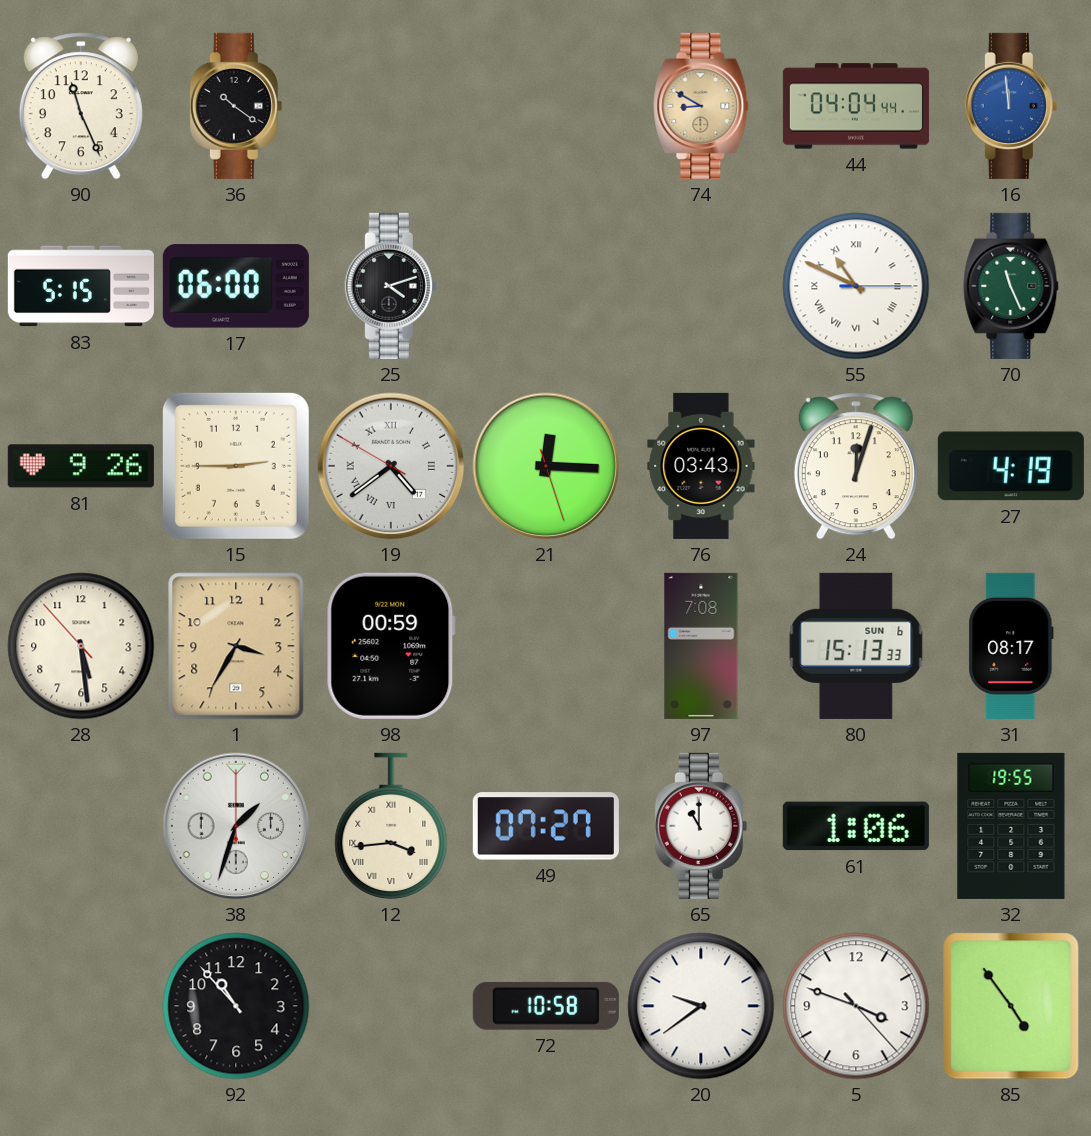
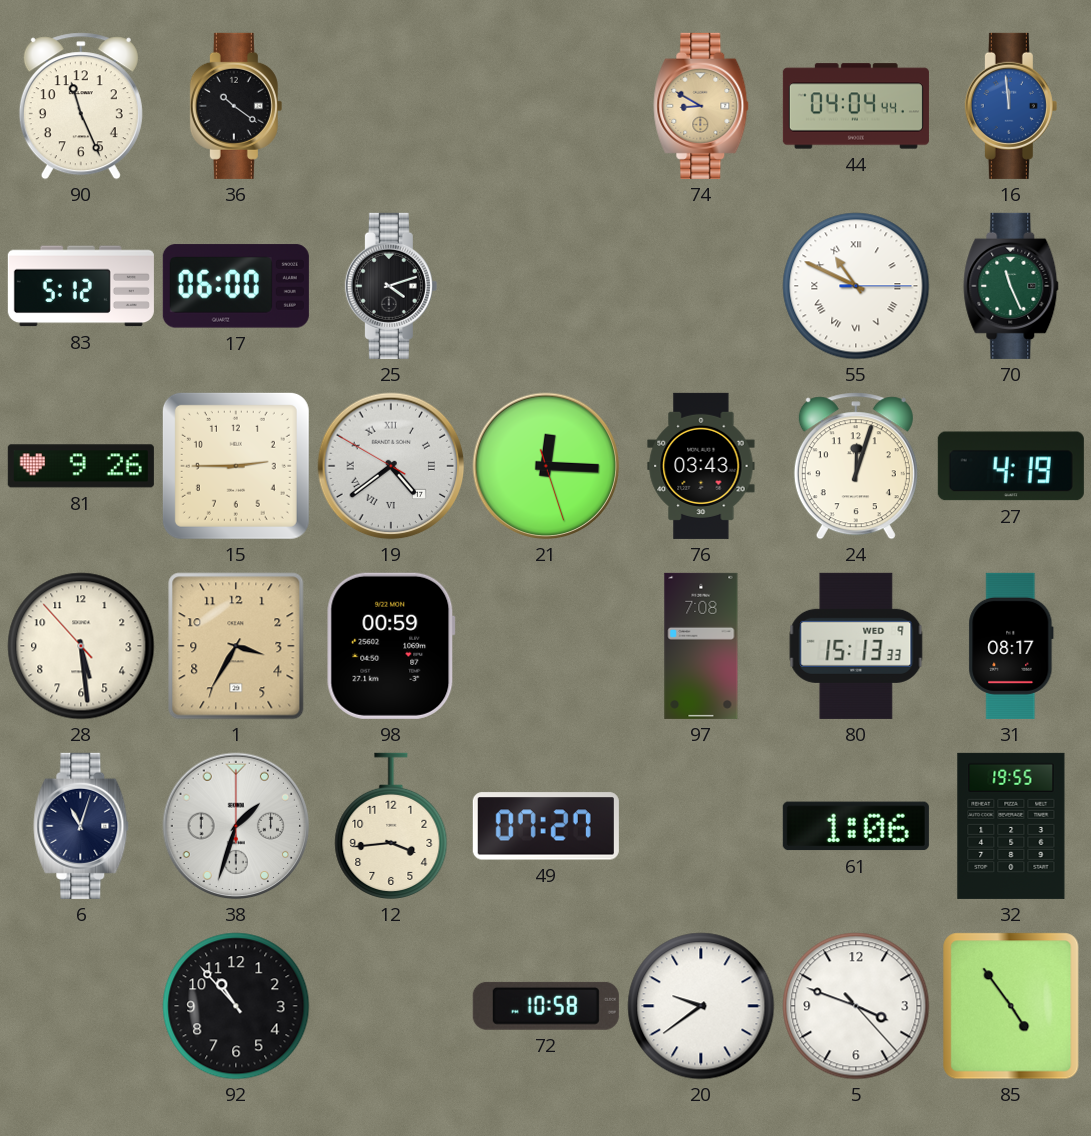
83: 5:15 -> 5:12
80 date: SUN 6 -> WED 9
6: none -> 11:03
12 numerals: Roman -> Arabic
65: 11:00 -> none
